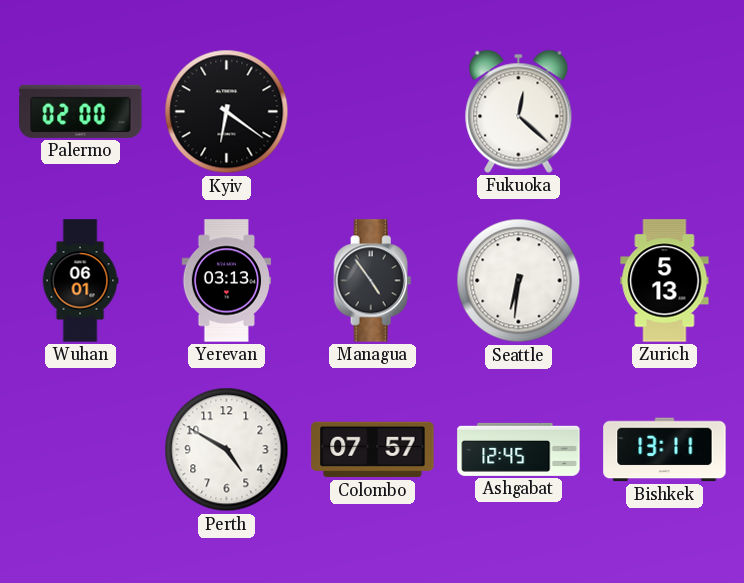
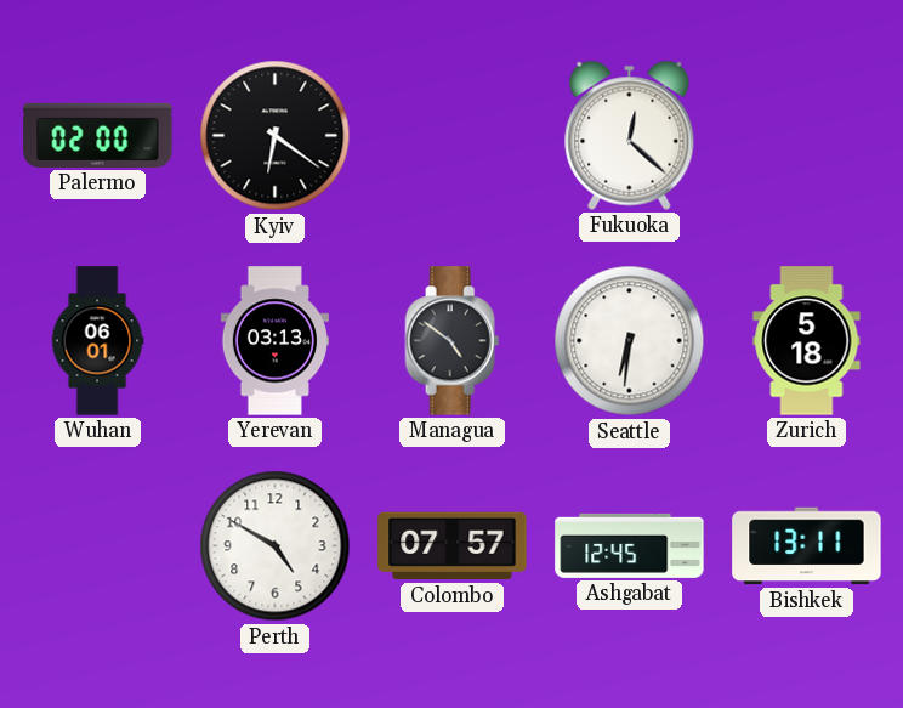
Managua: 4:54 -> 4:51
Zurich: 5:13 -> 5:18
